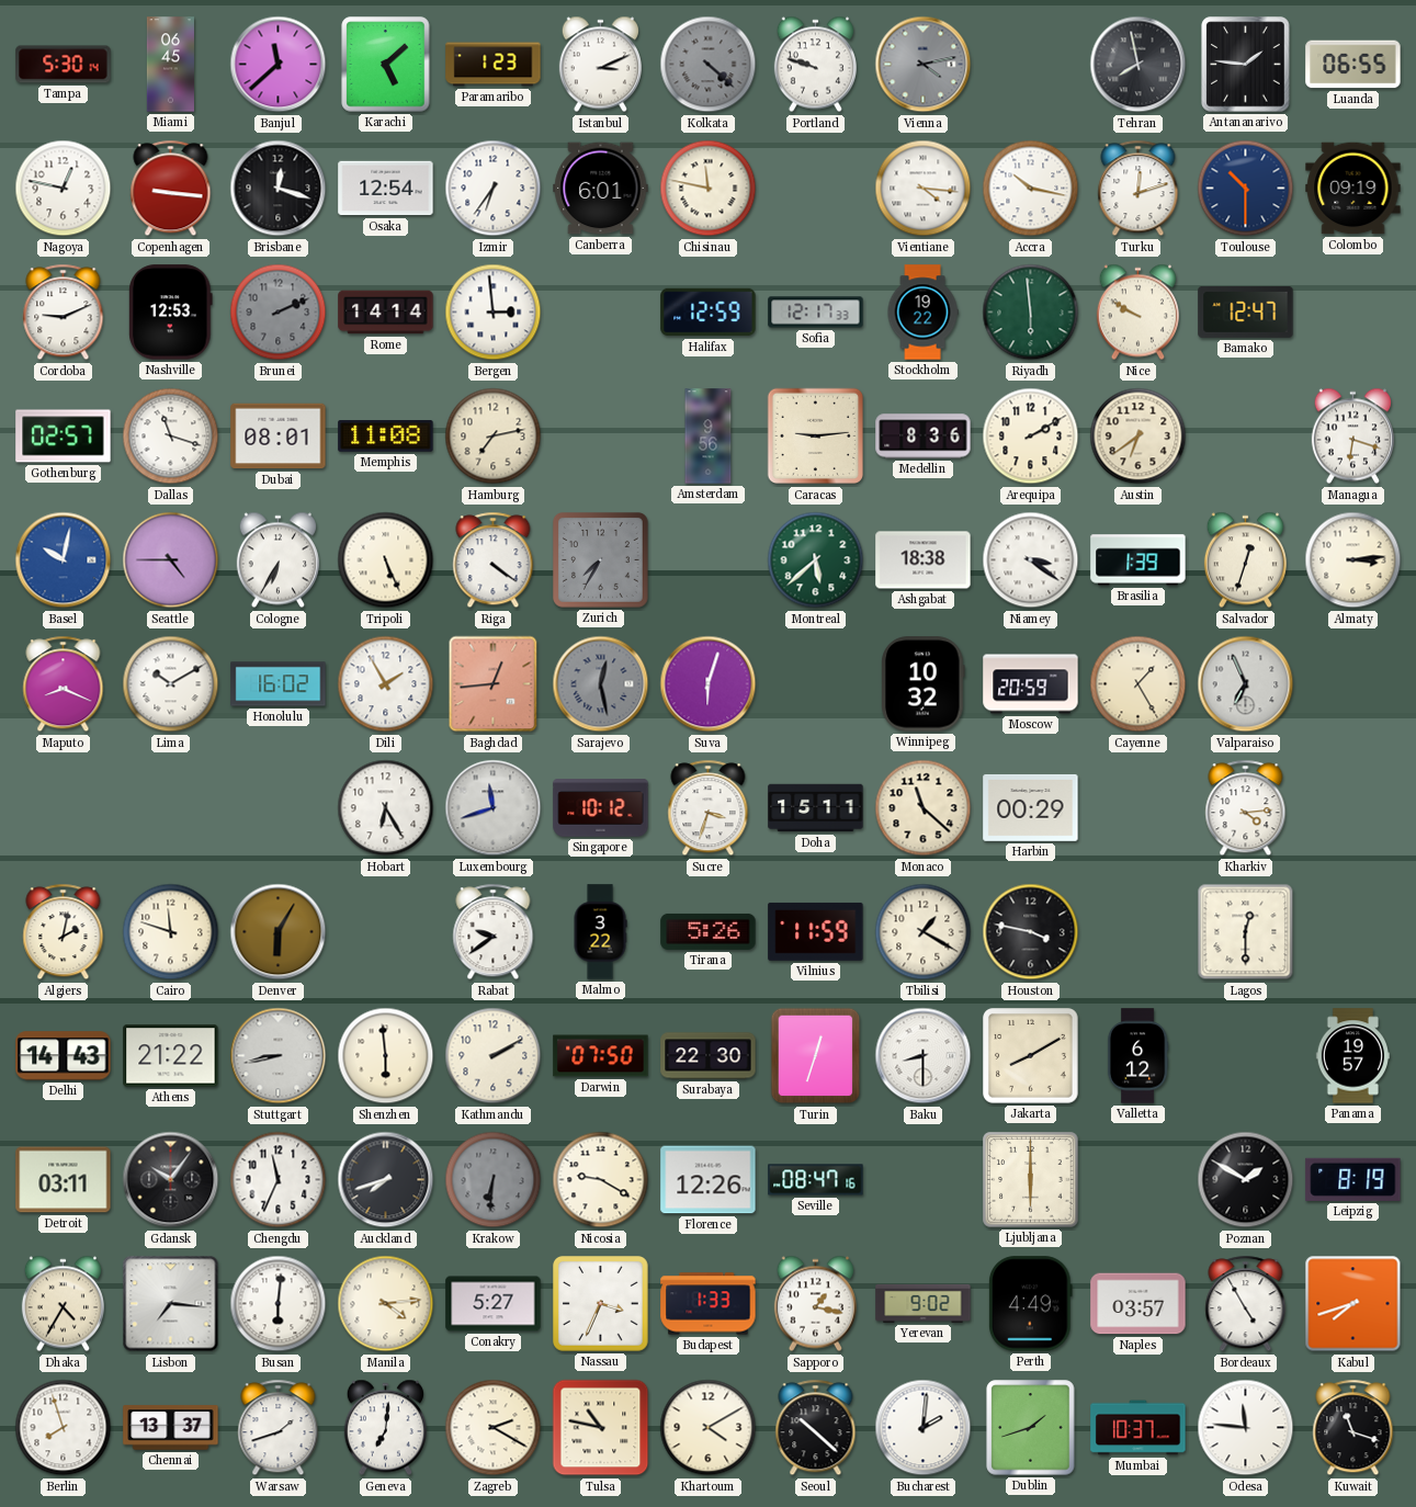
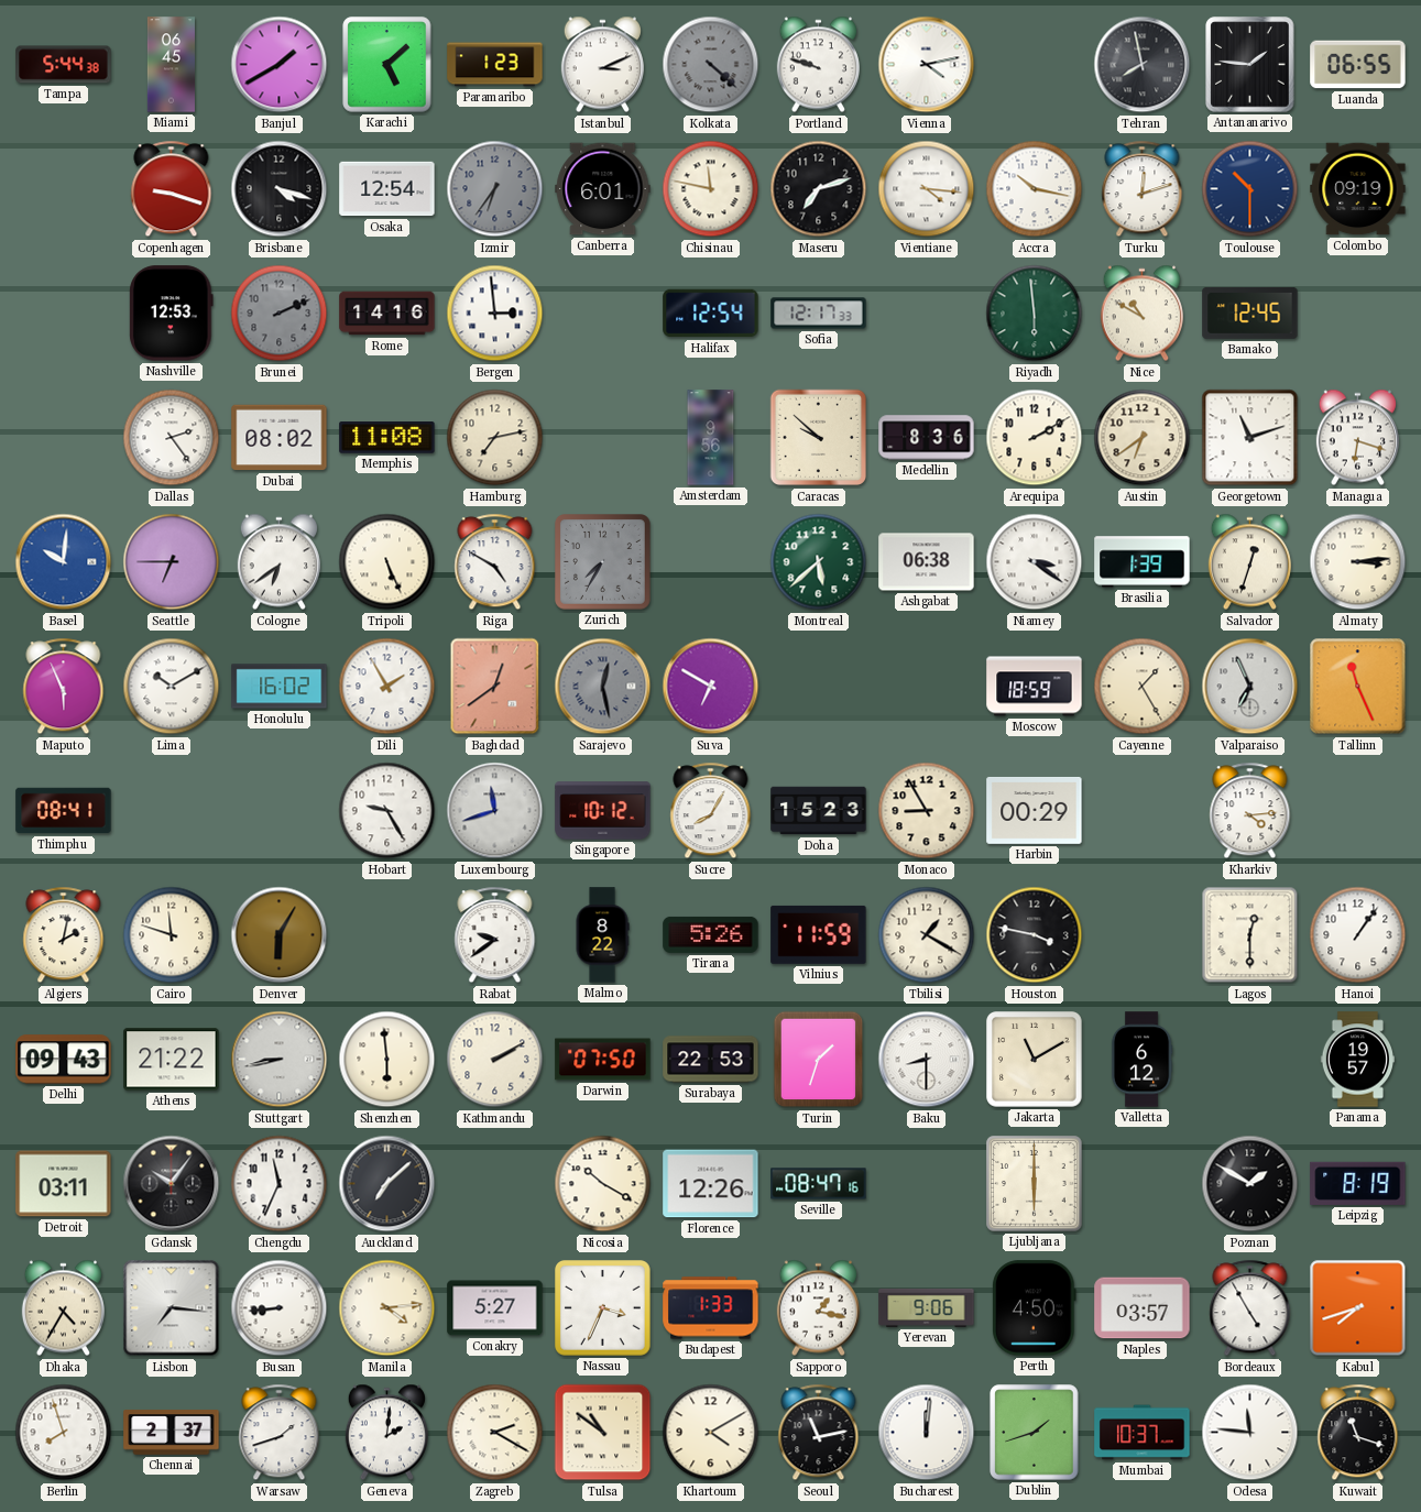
Tampa: 5:30 -> 5:44
Banjul: 11:38 -> 1:40
Vienna dial: grey -> white
Nagoya: 12:47 -> none
Copenhagen: 9:16 -> 9:18
Brisbane: 12:18 -> 4:18
Izmir dial: white -> grey
Maseru: none -> 7:12
Cordoba: 9:11 -> none
Rome: 14:14 -> 14:16
Halifax: 12:59 -> 12:54
Stockholm: 19:22 -> none
Nice: 9:50 -> 10:50
Bamako: 12:47 -> 12:45
Gothenburg: 02:57 -> none
Dallas: 11:18 -> 2:24
Dubai: 08:01 -> 08:02
Caracas: 9:14 -> 9:52
Georgetown: none -> 11:12
Basel: 10:02 -> 10:01
Seattle: 4:45 -> 6:45
Cologne: 6:35 -> 6:39
Riga: 4:21 -> 4:50
Ashgabat: 18:38 -> 06:38
Maputo: 8:19 -> 5:56
Baghdad: 12:44 -> 12:39
Suva: 6:03 -> 6:50
Winnipeg: 10:32 -> none
Moscow: 20:59 -> 18:59
Tallinn: none -> 11:26
Thimphu: none -> 08:41
Hobart: 6:25 -> 9:25
Sucre: 3:33 -> 8:05
Doha: 15:11 -> 15:23
Monaco: 11:22 -> 8:55
Malmo: 3:22 -> 8:22
Hanoi: none -> 1:06
Delhi: 14:43 -> 09:43
Surabaya: 22:30 -> 22:53
Turin: 12:33 -> 1:33
Jakarta: 8:10 -> 11:10
Auckland: 7:42 -> 7:08
Krakow: 6:31 -> none
Nicosia: 9:20 -> 10:20
Busan: 6:01 -> 8:44
Yerevan: 9:02 -> 9:06
Perth: 4:49 -> 4:50
Chennai: 13:37 -> 2:37
Geneva: 7:01 -> 2:01
Tulsa: 10:47 -> 10:51
Seoul: 10:22 -> 11:13
Bucharest: 2:01 -> 12:01
